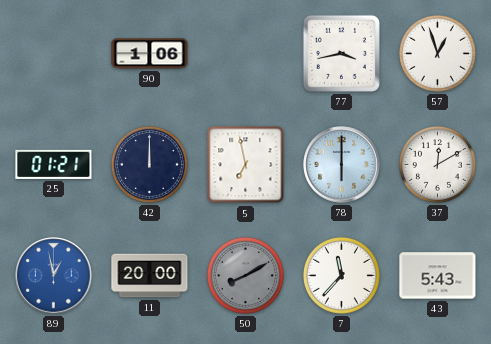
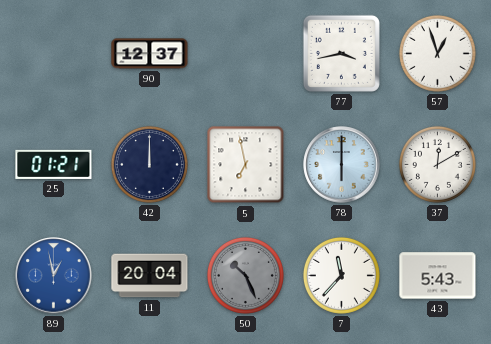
90: 1:06 -> 12:37
11: 20:00 -> 20:04
50: 8:10 -> 10:26
